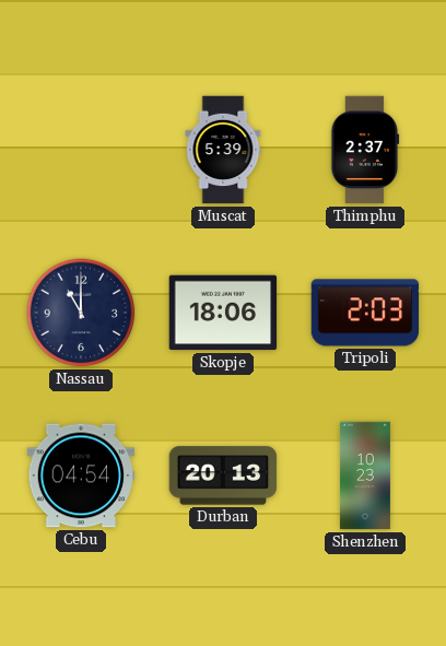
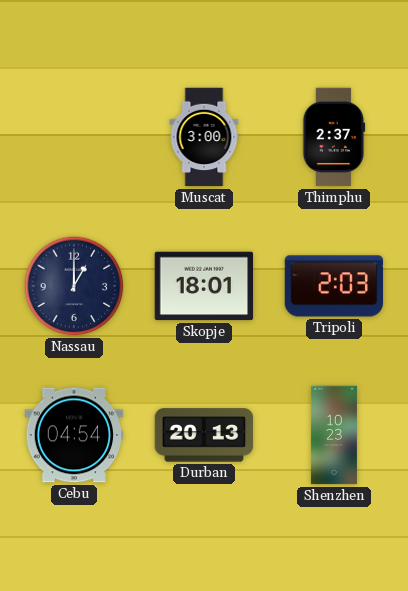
Muscat: 5:39 -> 3:00
Nassau: 11:00 -> 1:00
Skopje: 18:06 -> 18:01
